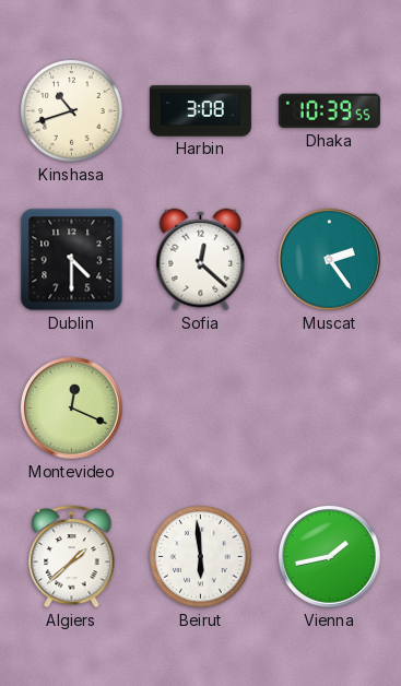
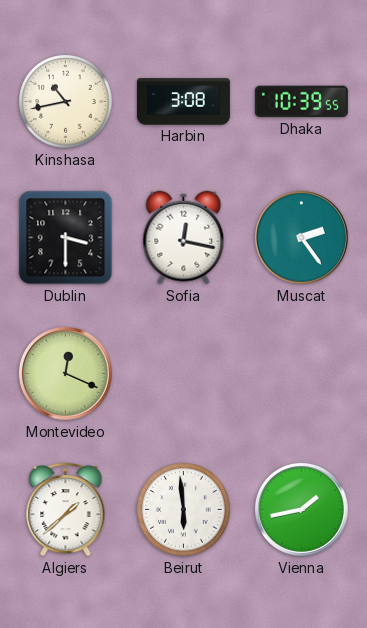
Kinshasa: 10:42 -> 10:43
Dublin: 4:30 -> 3:30
Sofia: 12:22 -> 12:17
